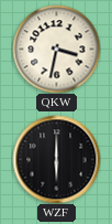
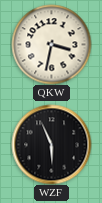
WZF: 6:00 -> 5:56
